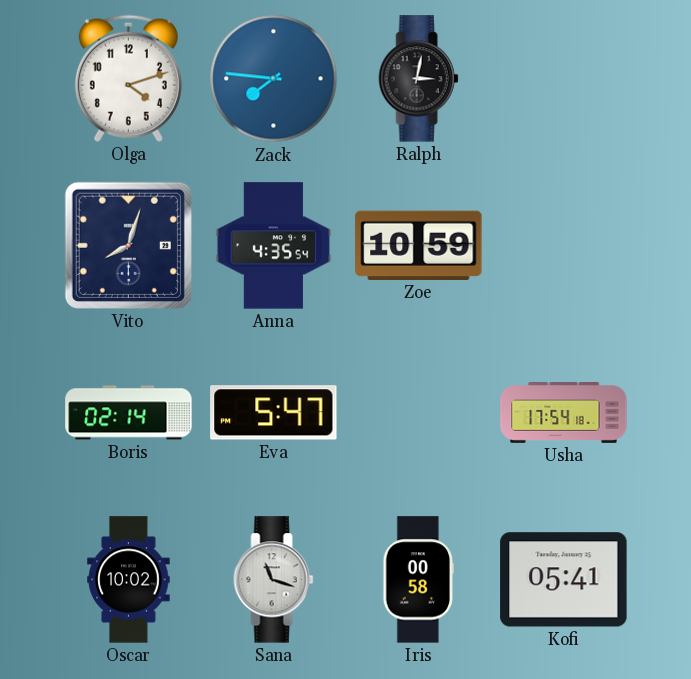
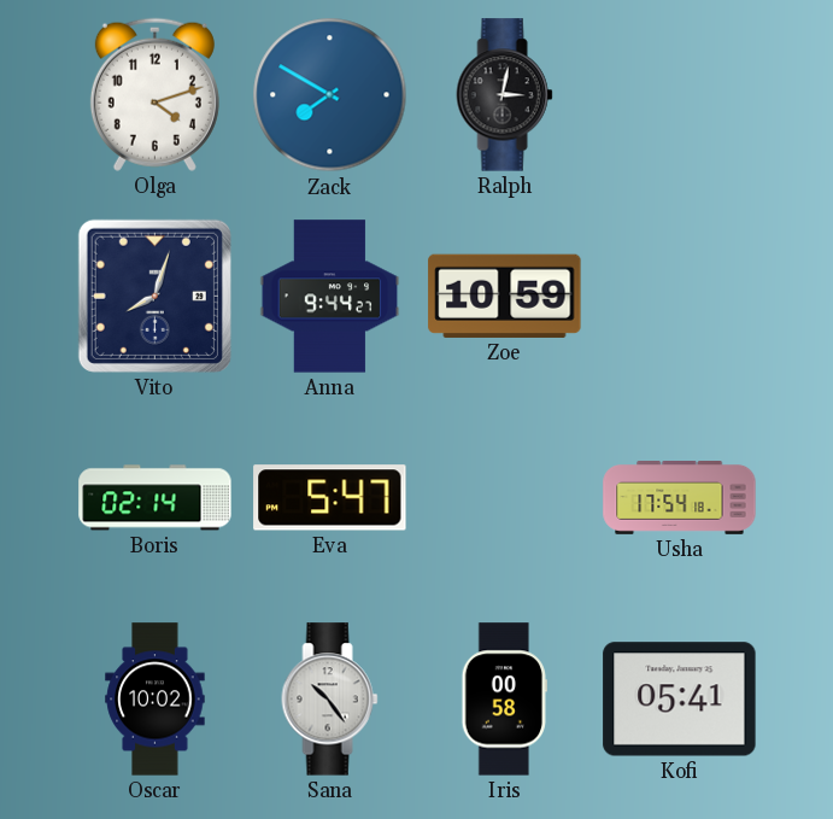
Zack: 7:46 -> 7:50
Anna: 4:35 -> 9:44
Sana: 11:18 -> 10:24
